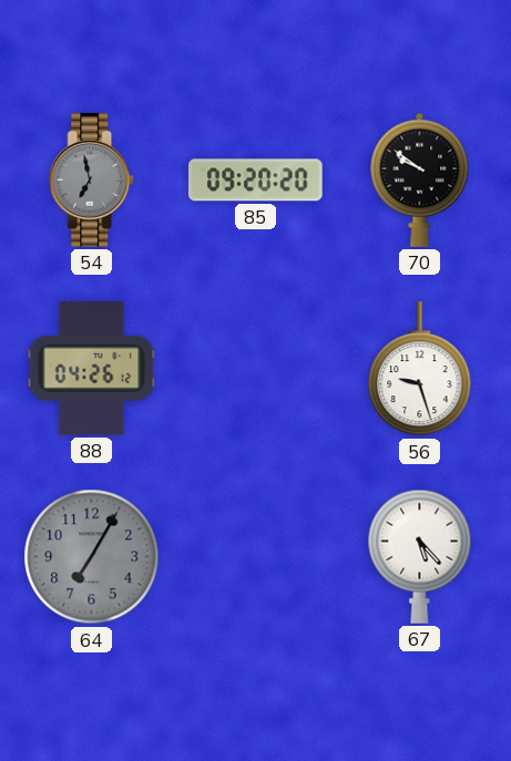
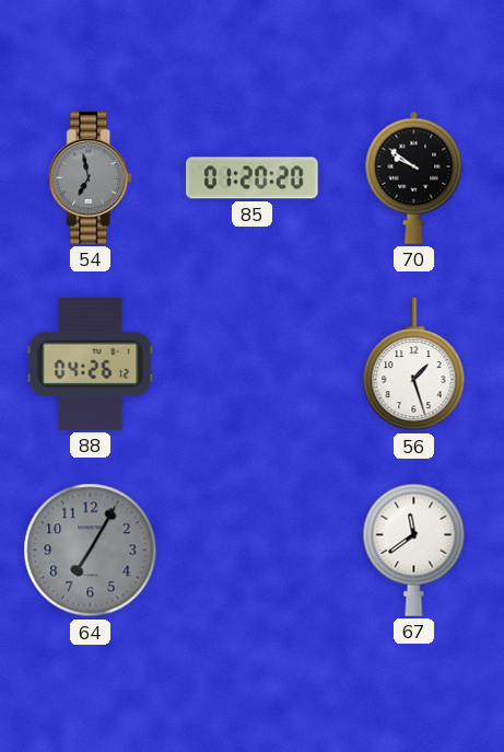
85: 09:20 -> 01:20
56: 9:27 -> 1:27
67: 5:23 -> 11:39
